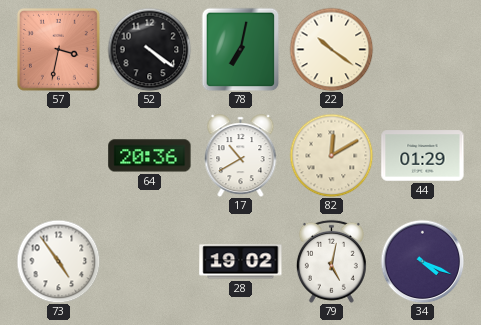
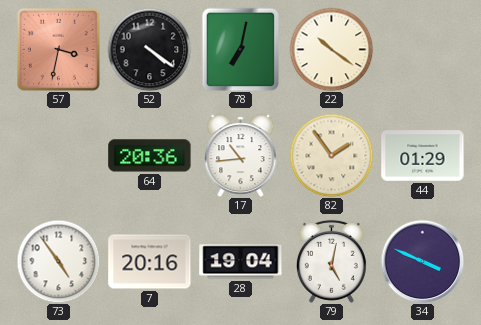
17: 10:40 -> 10:44
82: 12:10 -> 1:54
7: none -> 20:16
28: 19:02 -> 19:04
34: 4:19 -> 3:49
